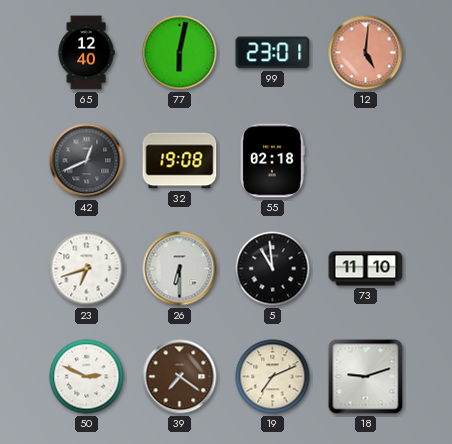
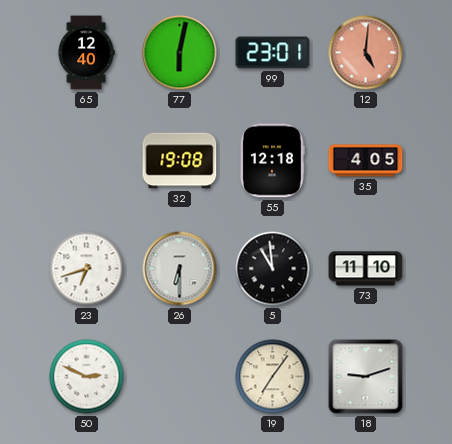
42: 12:41 -> none
55: 02:18 -> 12:18
35: none -> 4:05
39: 7:21 -> none
19: 7:11 -> 7:06
